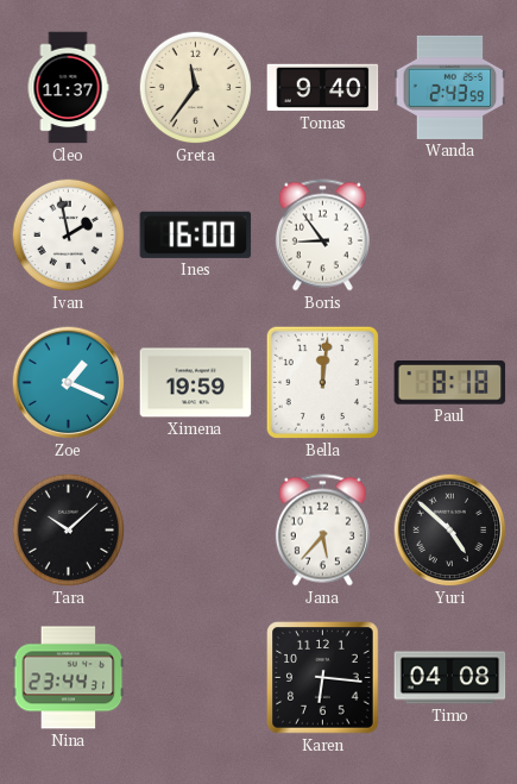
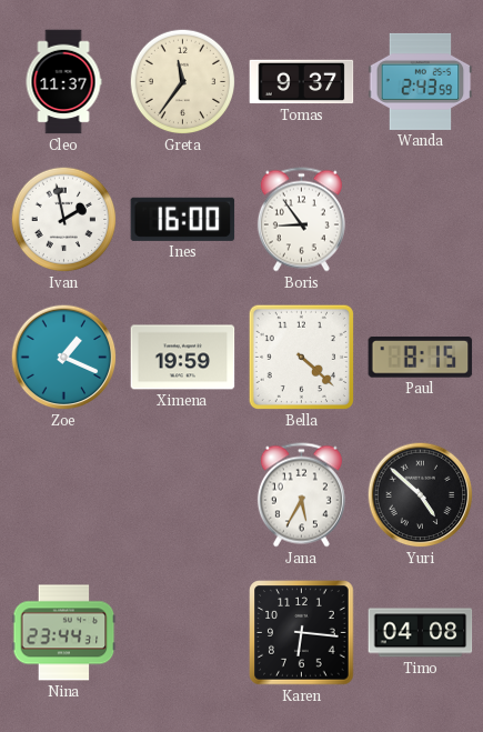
Tomas: 9:40 -> 9:37
Bella: 12:01 -> 4:22
Paul: 8:18 -> 8:15
Tara: 10:08 -> none
Jana: 5:37 -> 5:35
